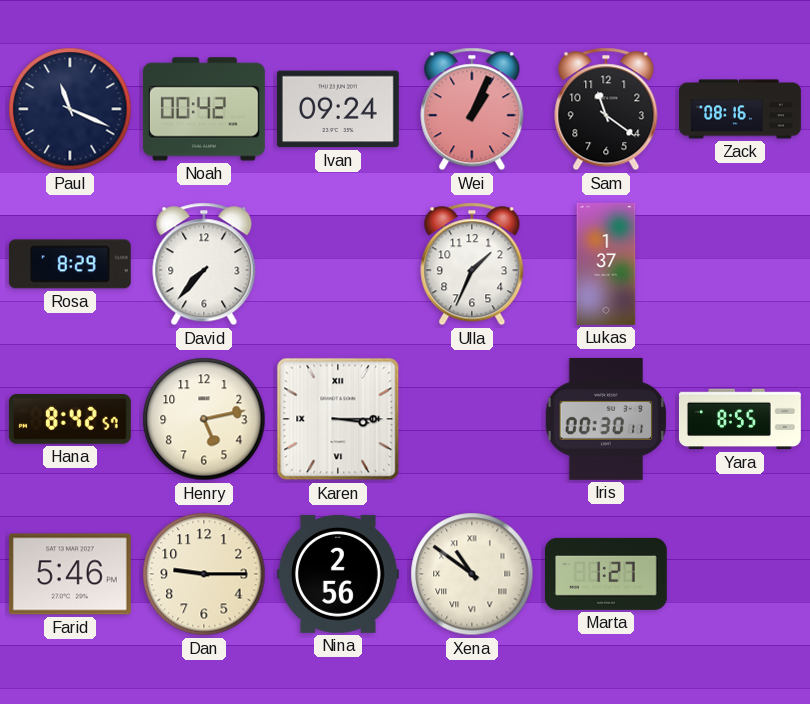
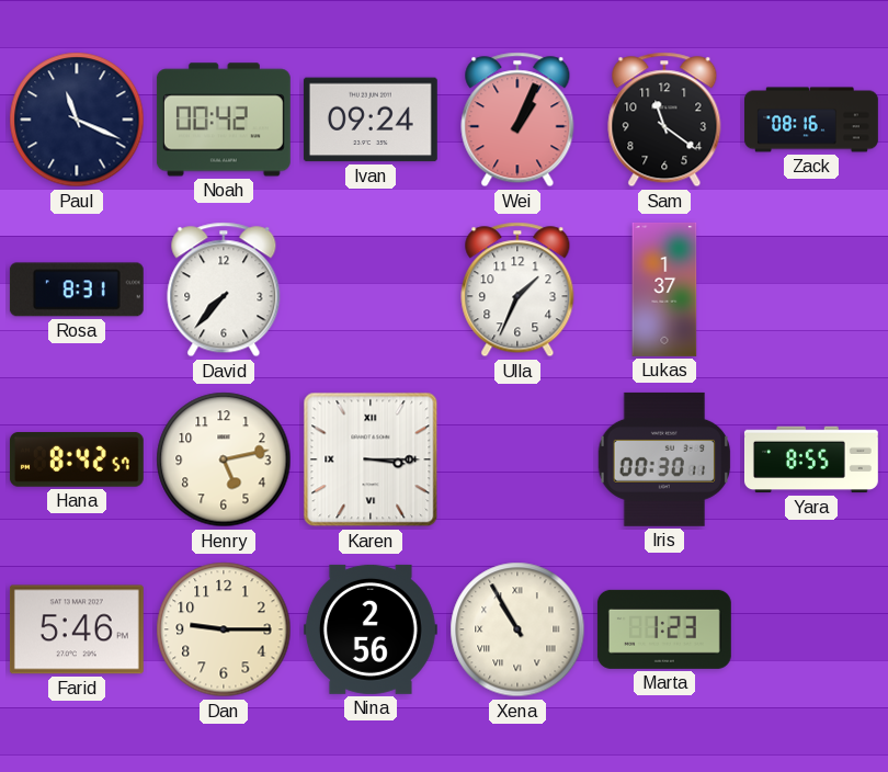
Rosa: 8:29 -> 8:31
Xena: 10:51 -> 10:55
Marta: 1:27 -> 1:23
